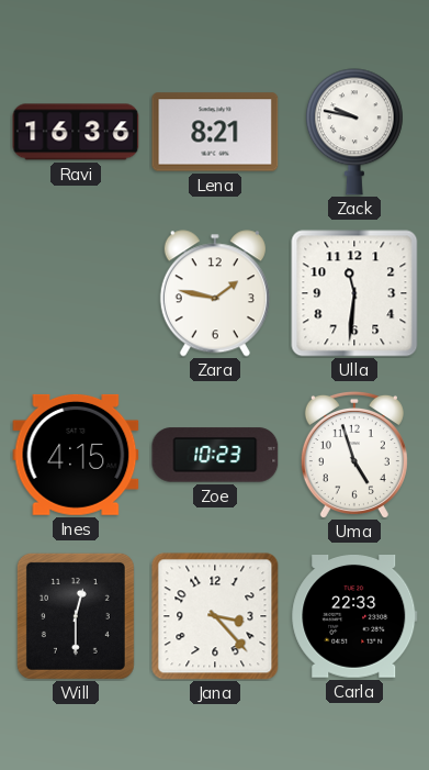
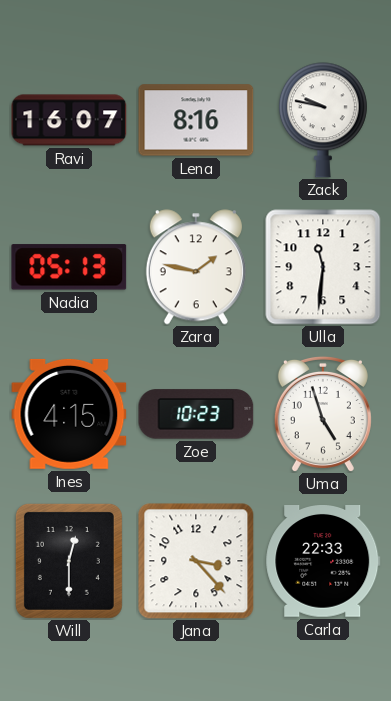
Ravi: 16:36 -> 16:07
Lena: 8:21 -> 8:16
Nadia: none -> 05:13
